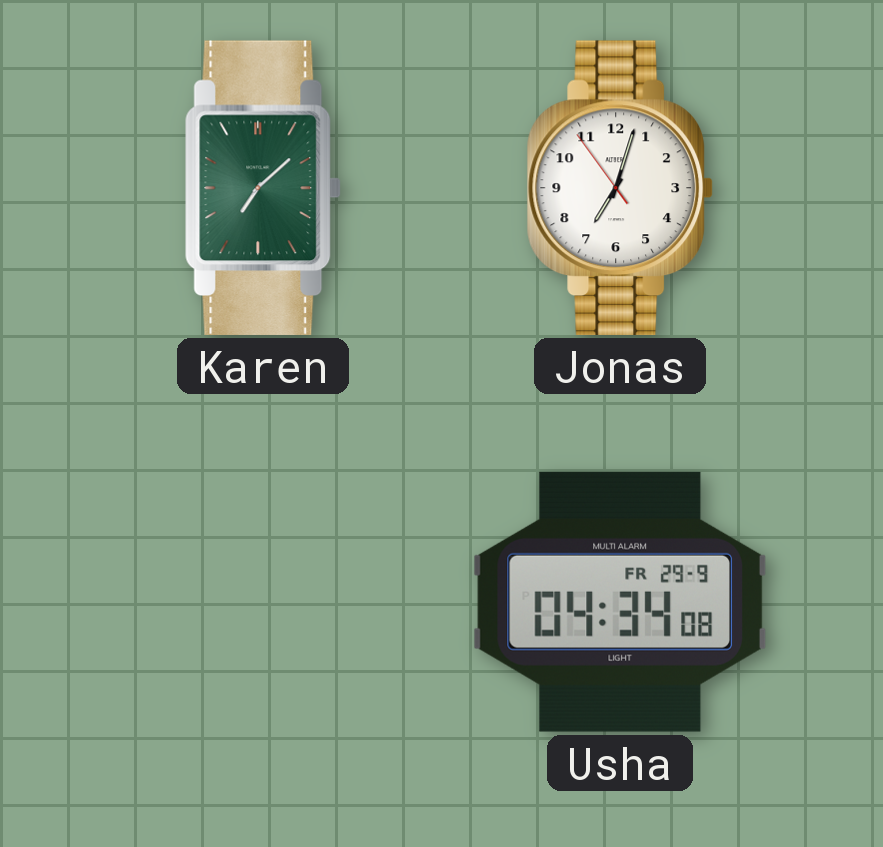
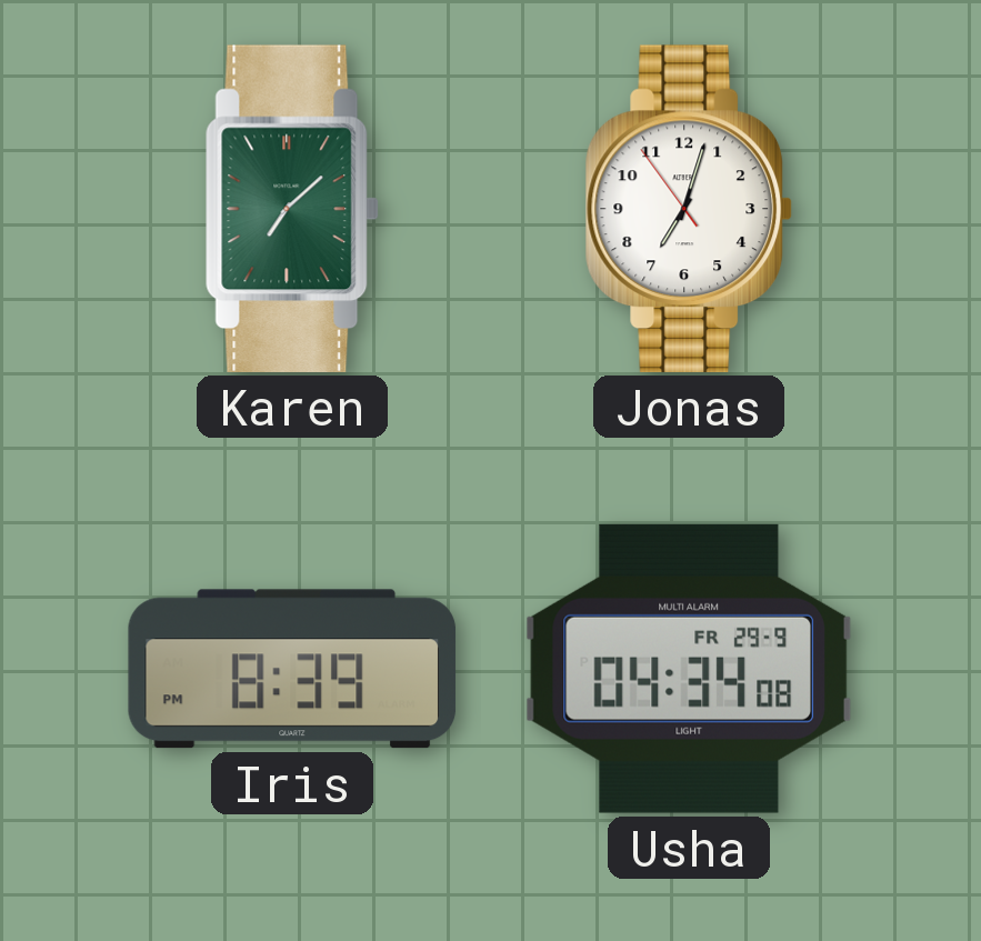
Iris: none -> 8:39
